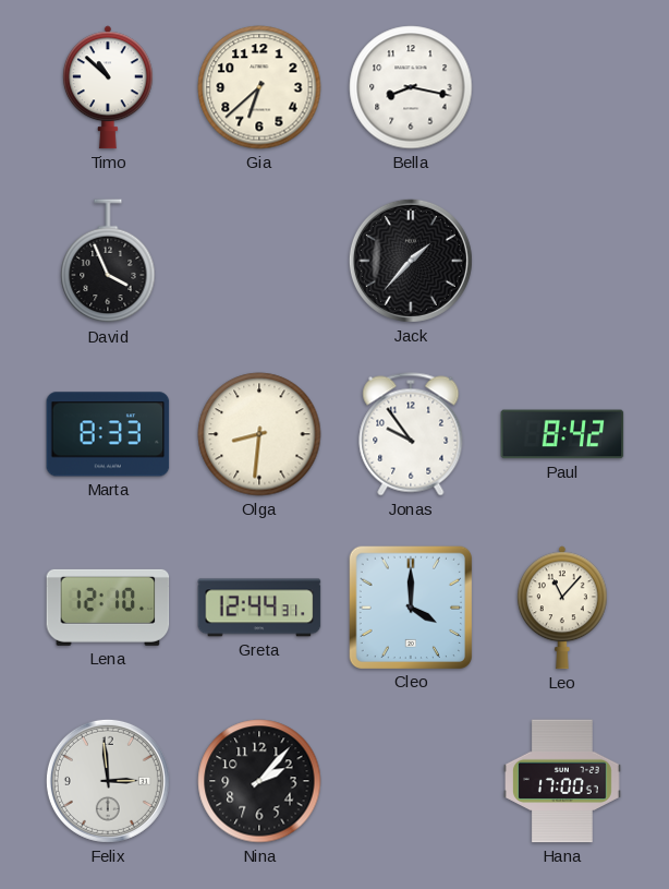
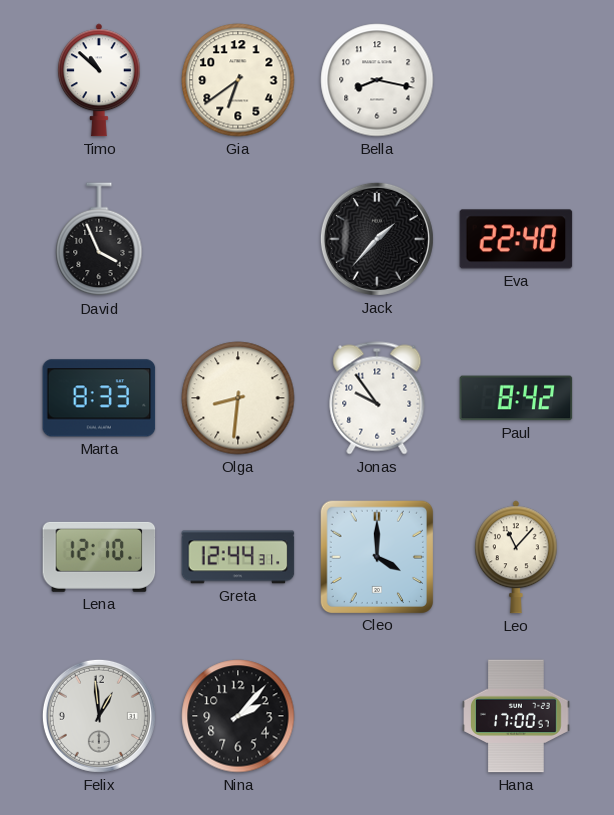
Gia: 6:38 -> 6:39
Eva: none -> 22:40
Felix: 2:59 -> 12:59
